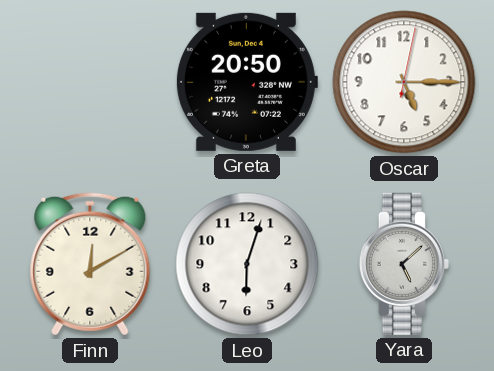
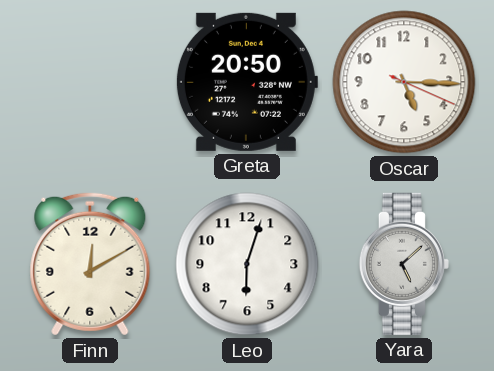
Oscar: 5:15:02 -> 5:15:19
